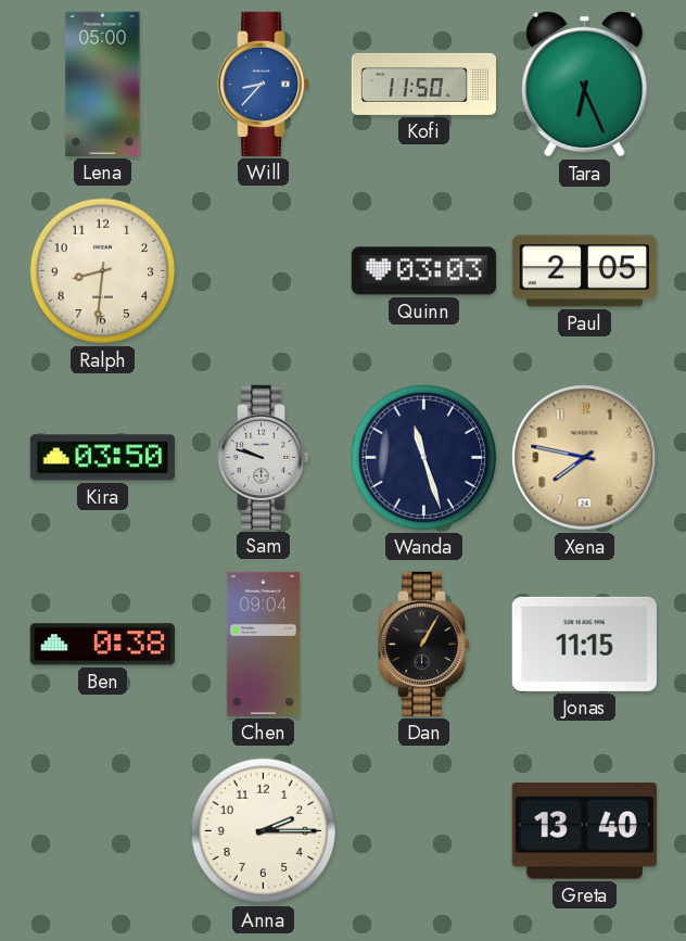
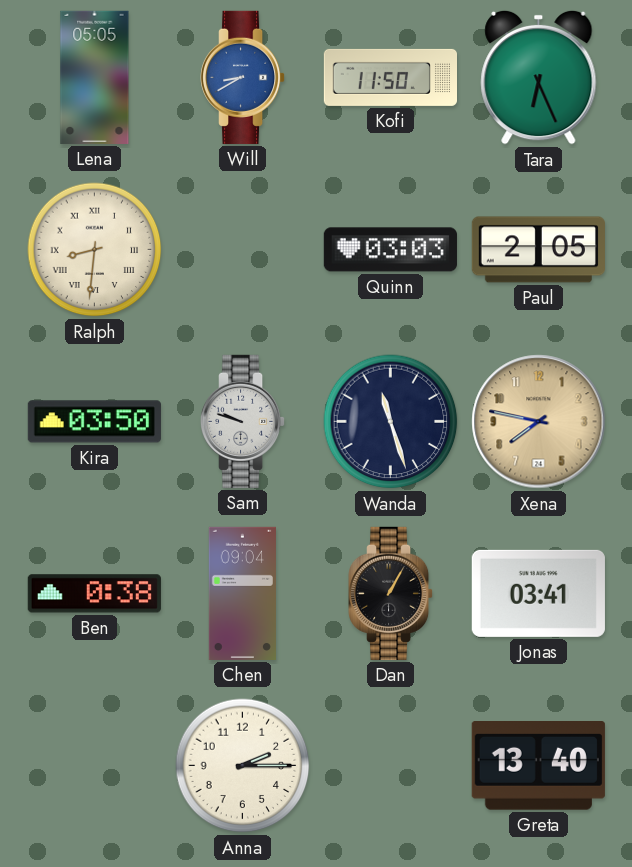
Lena: 05:00 -> 05:05
Will: 8:37 -> 8:40
Ralph numerals: Arabic -> Roman
Jonas: 11:15 -> 03:41
